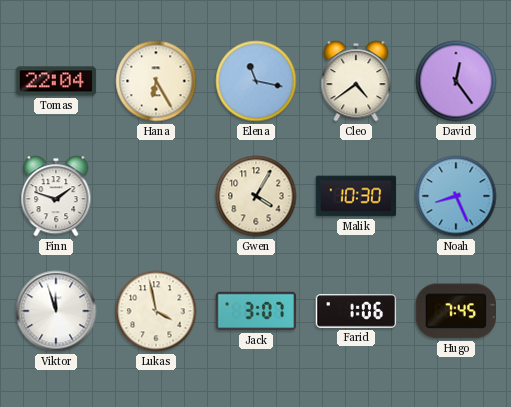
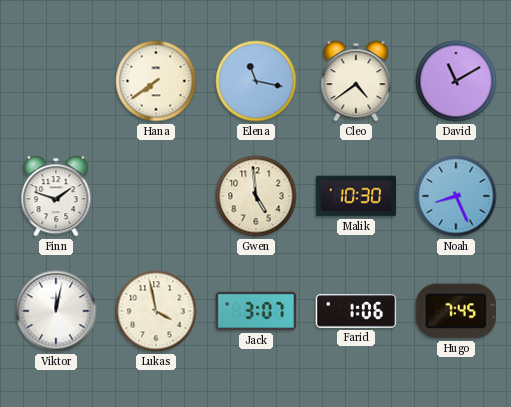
Tomas: 22:04 -> none
Hana: 6:25 -> 7:39
David: 12:24 -> 11:10
Gwen: 4:05 -> 4:59
Viktor: 11:57 -> 12:02
